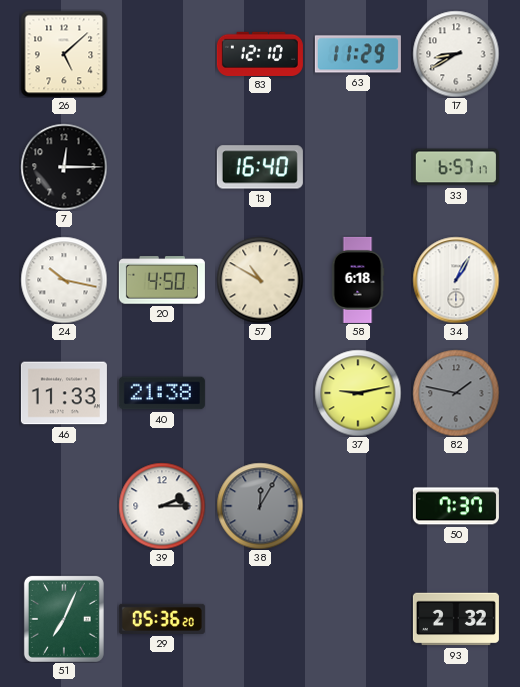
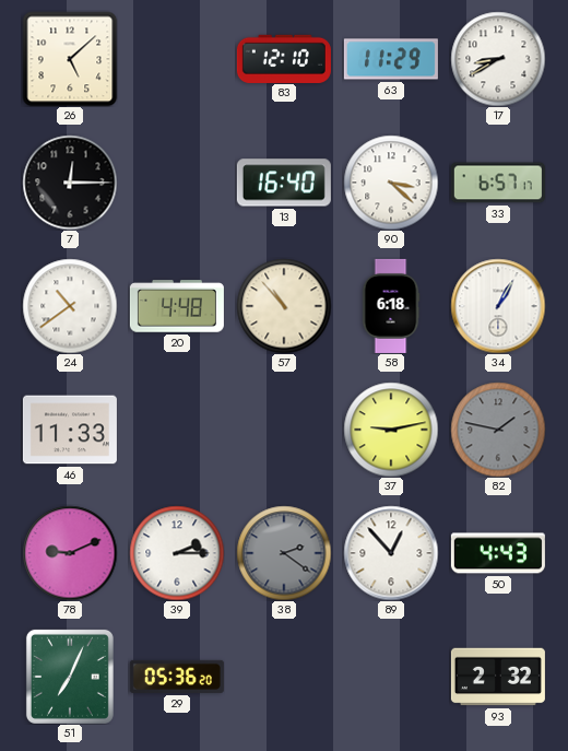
90: none -> 3:22
24: 10:17 -> 10:39
20: 4:50 -> 4:48
57: 10:50 -> 10:53
40: 21:38 -> none
78: none -> 9:11
38: 12:05 -> 2:21
89: none -> 12:53
50: 7:37 -> 4:43
